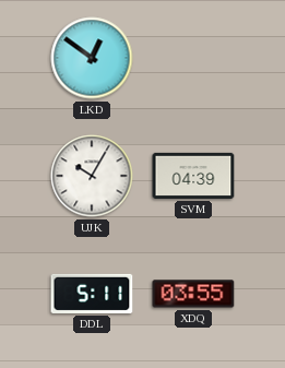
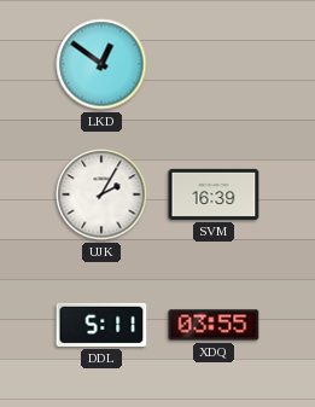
UJK: 10:05 -> 2:05
SVM: 04:39 -> 16:39
